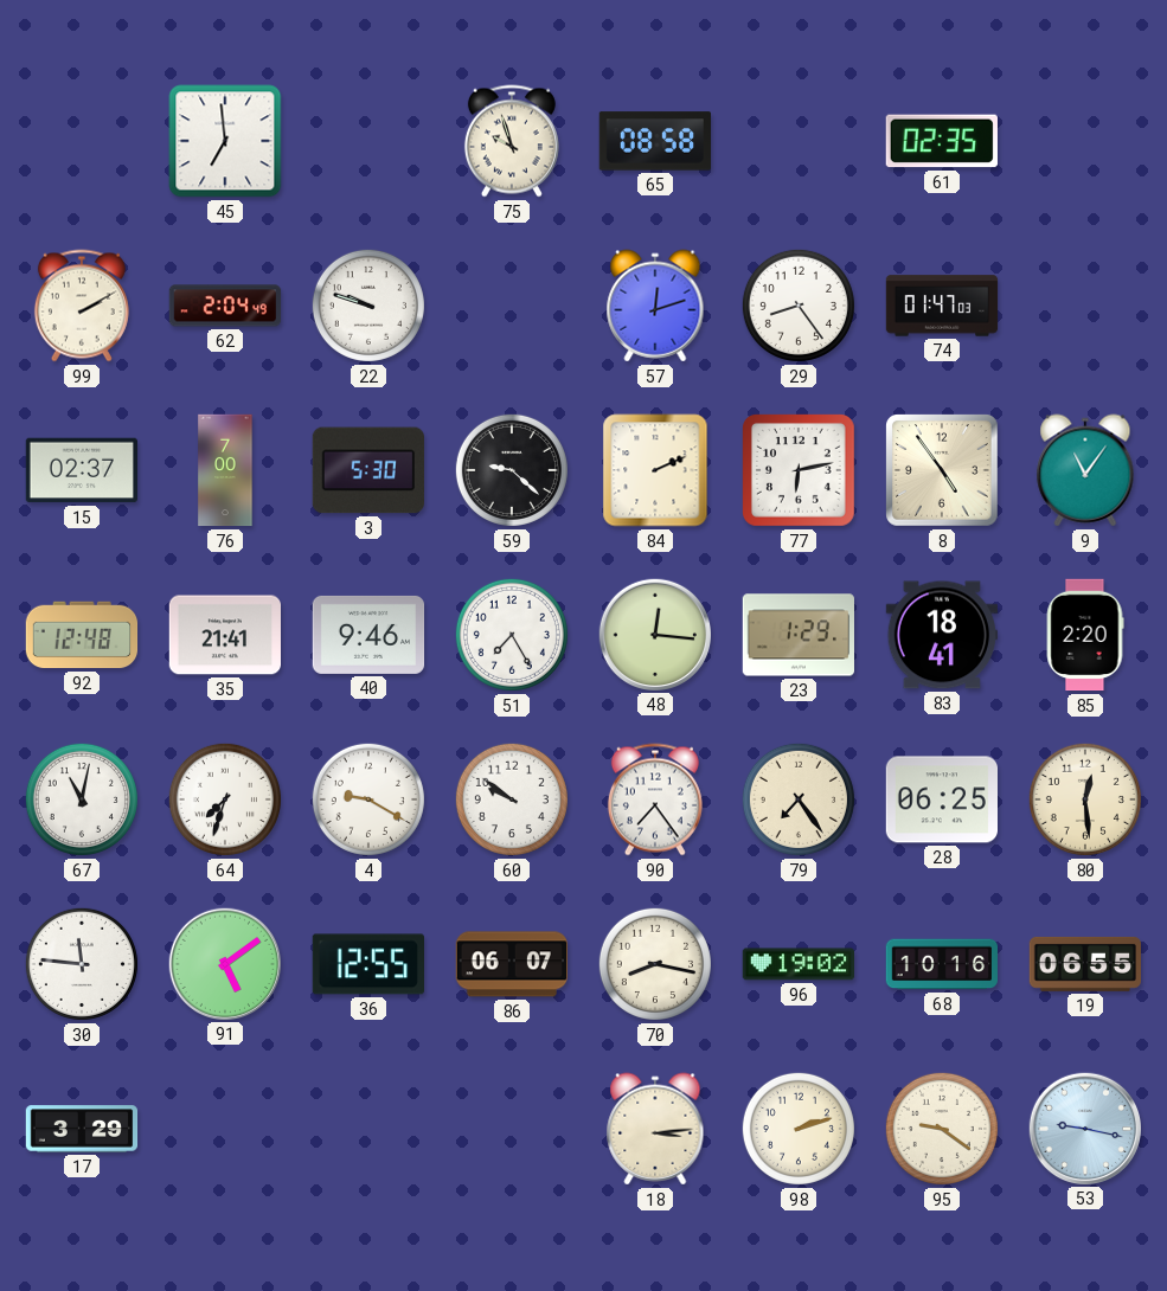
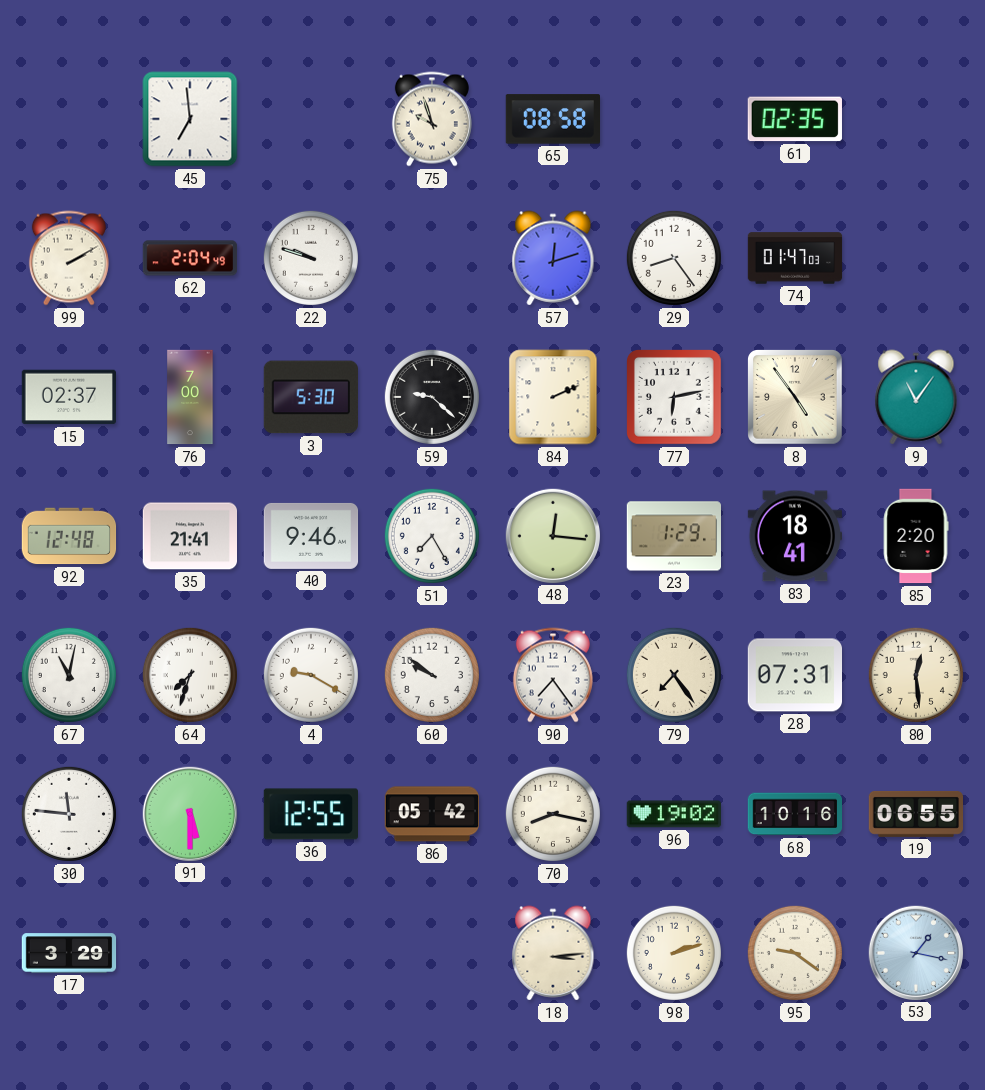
28: 06:25 -> 07:31
91: 5:09 -> 5:30
86: 06:07 -> 05:42
53: 9:17 -> 1:17
